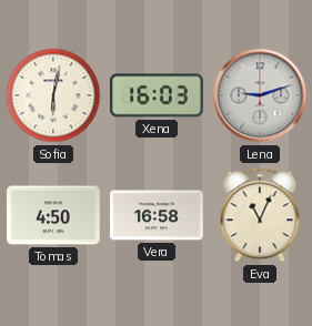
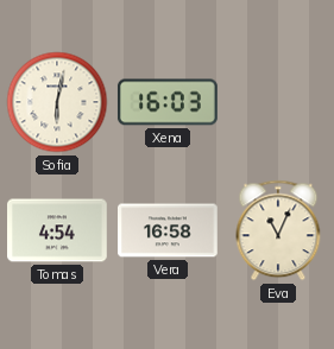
Lena: 9:12 -> none
Tomas: 4:50 -> 4:54
